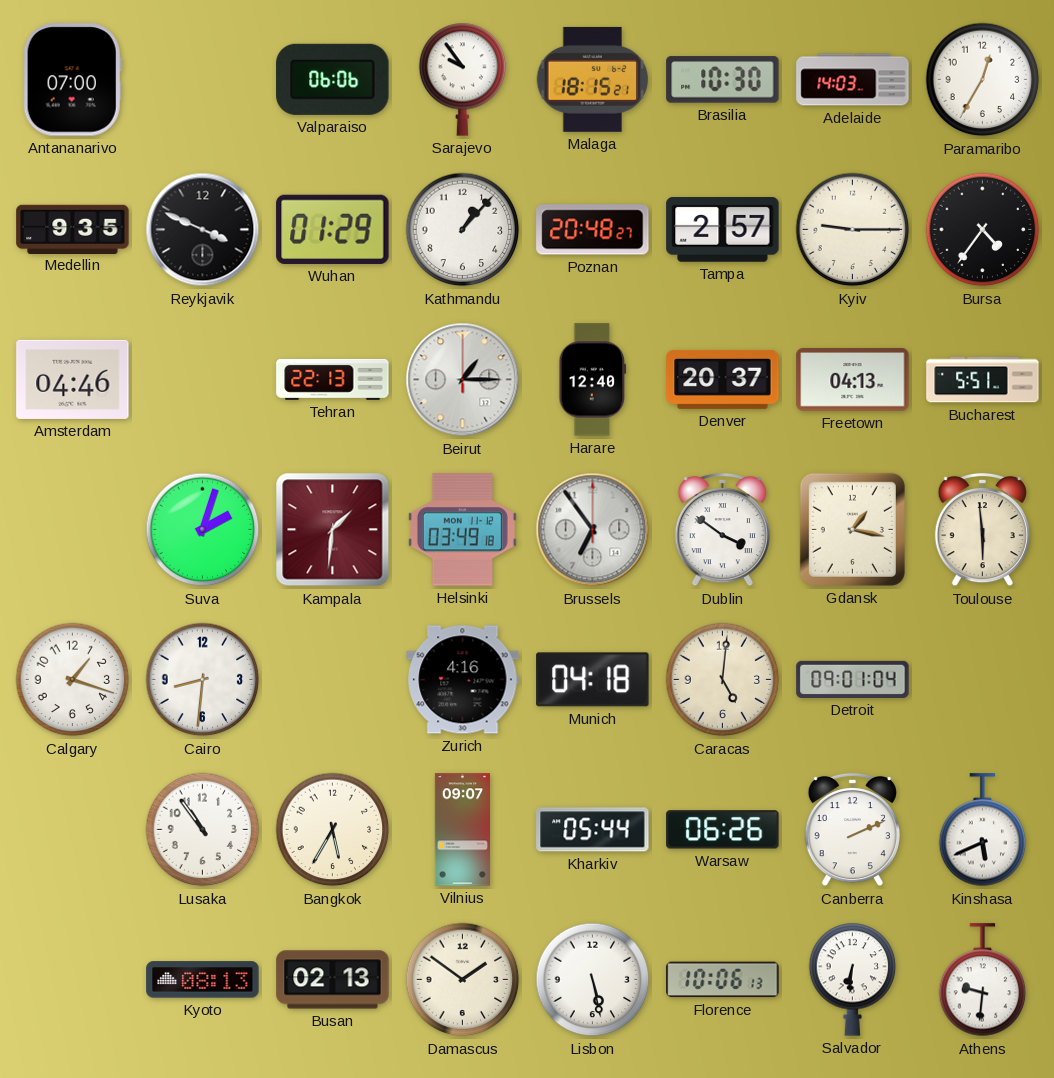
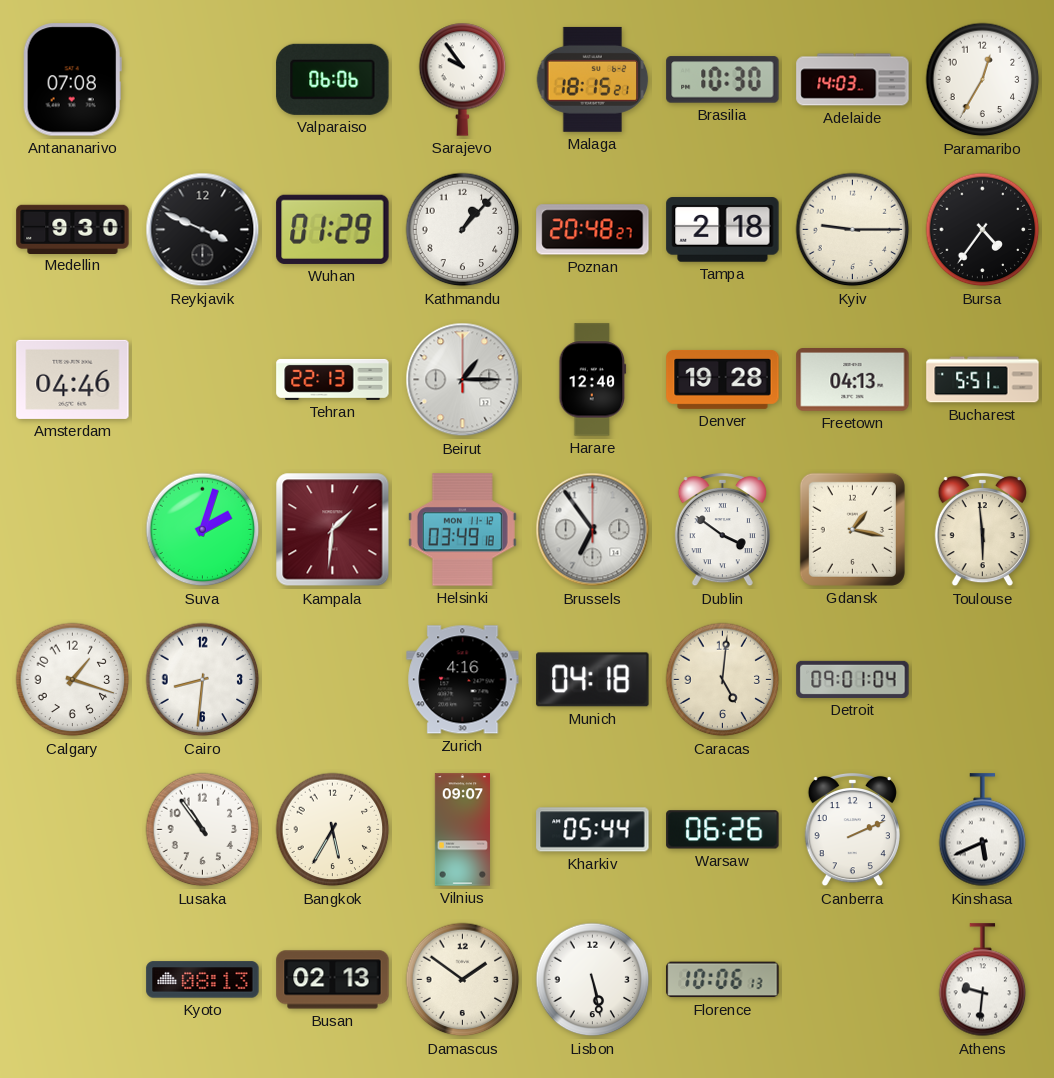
Antananarivo: 07:00 -> 07:08
Medellin: 9:35 -> 9:30
Tampa: 2:57 -> 2:18
Denver: 20:37 -> 19:28
Salvador: 6:31 -> none
